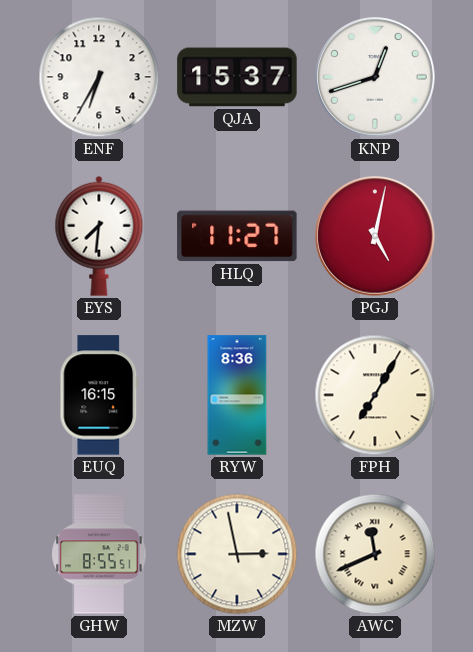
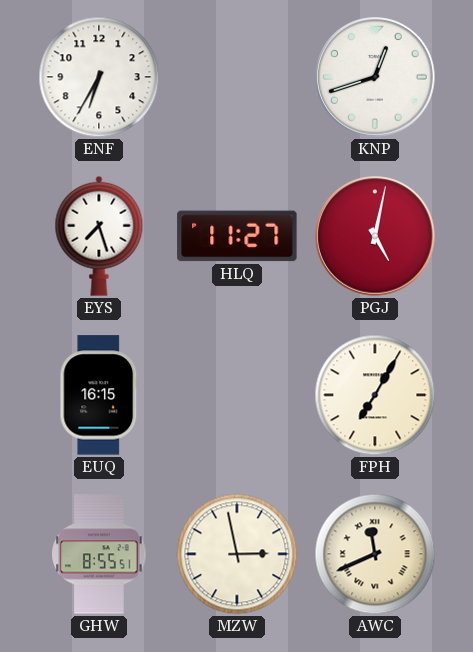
QJA: 15:37 -> none
EYS: 7:31 -> 7:27
RYW: 8:36 -> none
